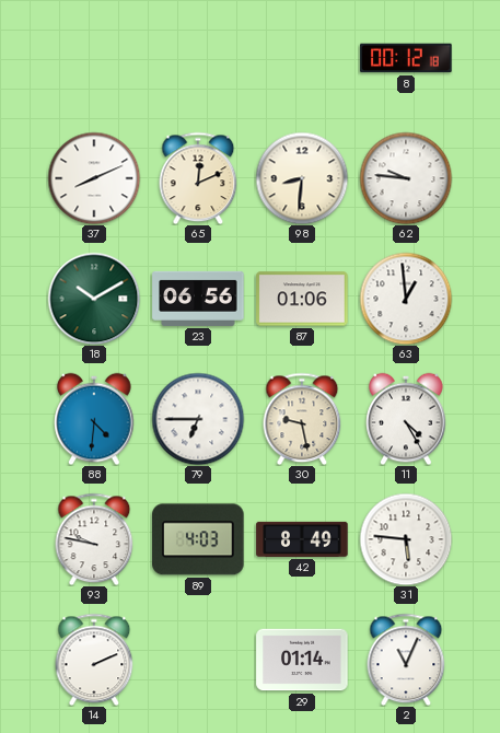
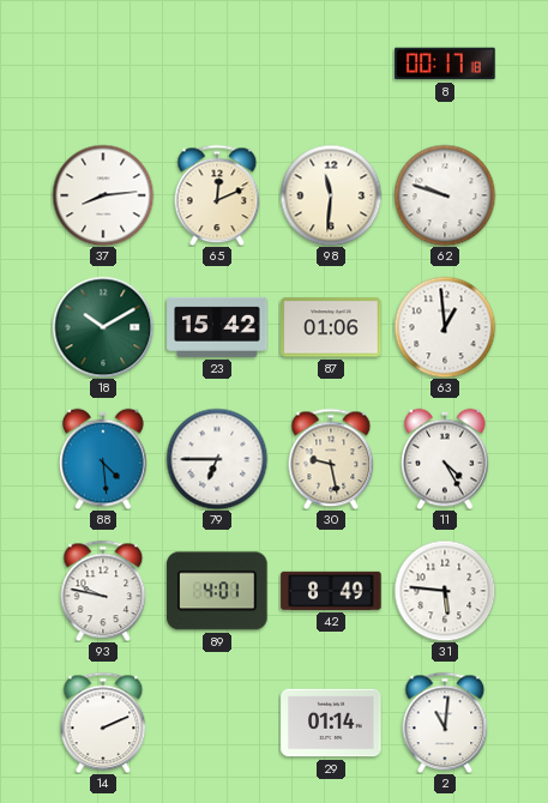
8: 00:12 -> 00:17
37: 8:11 -> 8:14
98: 8:31 -> 11:31
62: 9:46 -> 9:48
23: 06:56 -> 15:42
88: 4:31 -> 4:29
89: 4:03 -> 4:01
2: 11:04 -> 11:01
